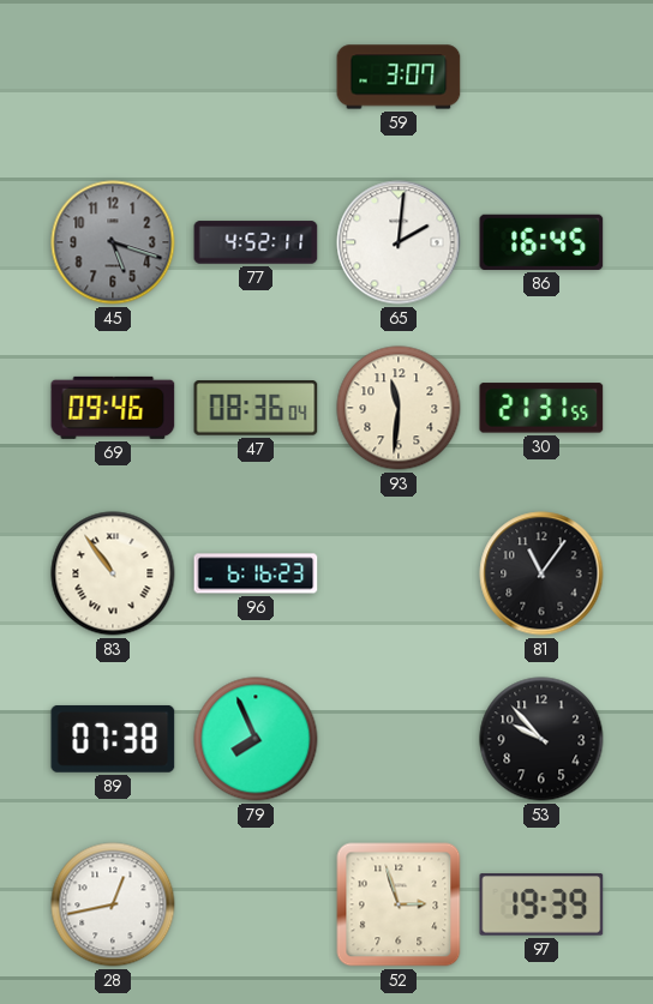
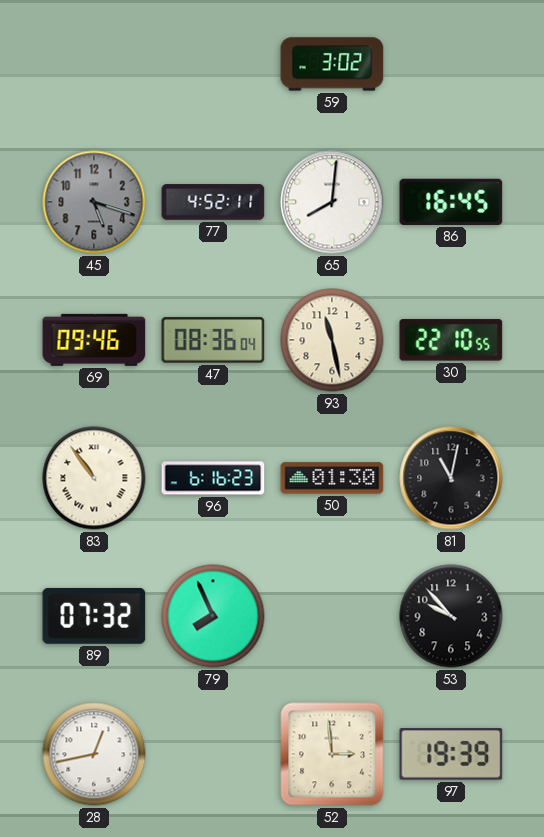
59: 3:07 -> 3:02
65: 2:01 -> 8:01
93: 11:31 -> 11:28
30: 21:31 -> 22:10
50: none -> 01:30
81: 11:06 -> 11:02
89: 07:38 -> 07:32
52: 2:57 -> 2:59
